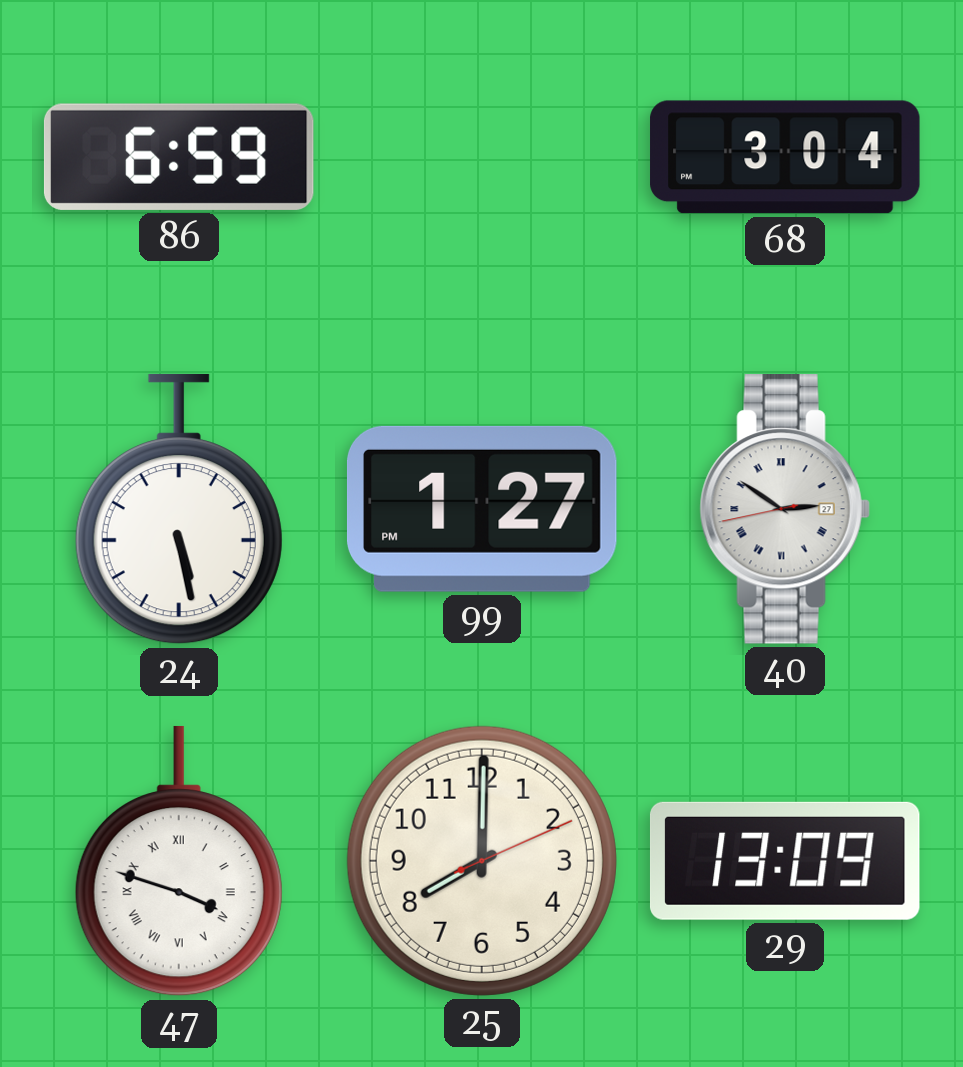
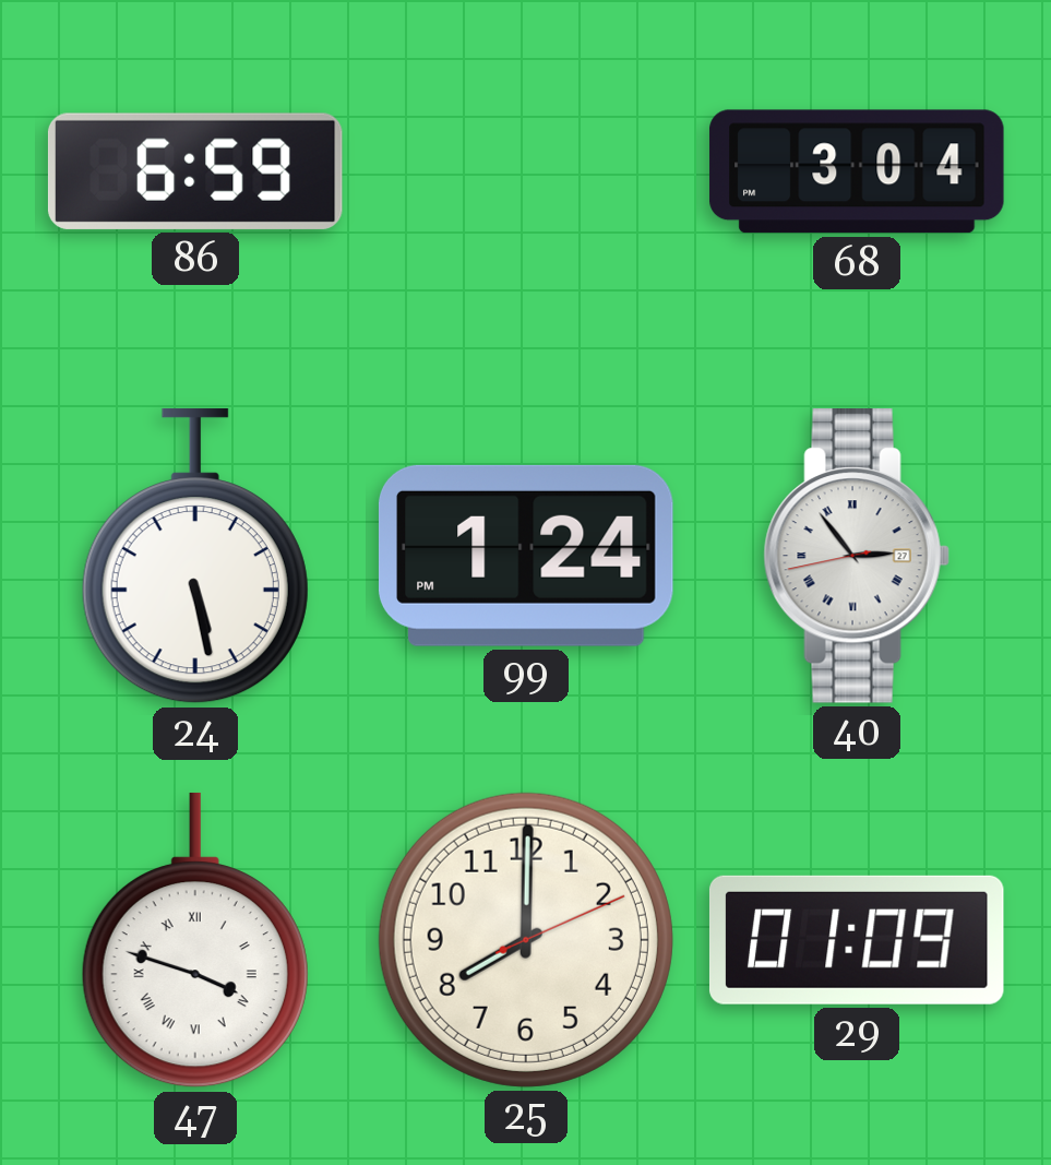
99: 1:27 -> 1:24
40: 2:50 -> 2:53
29: 13:09 -> 01:09
